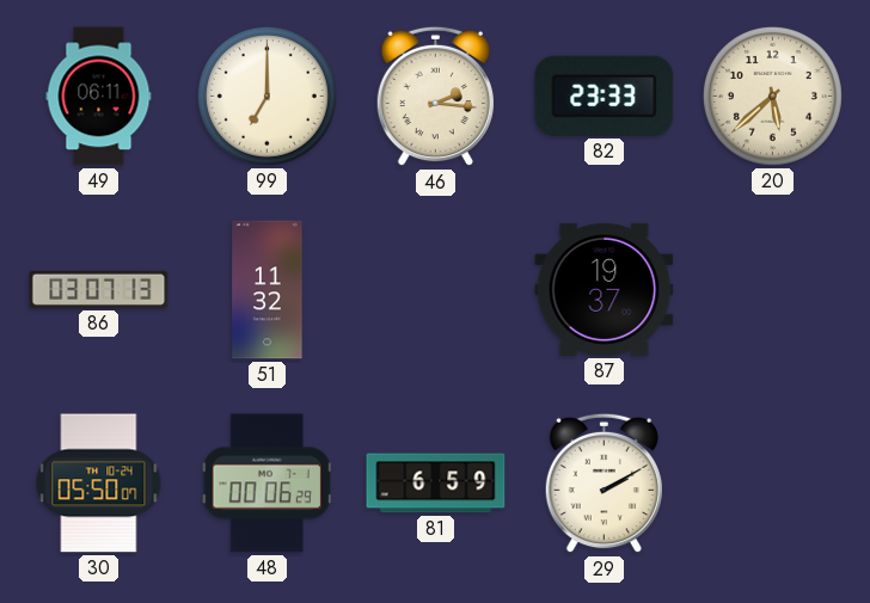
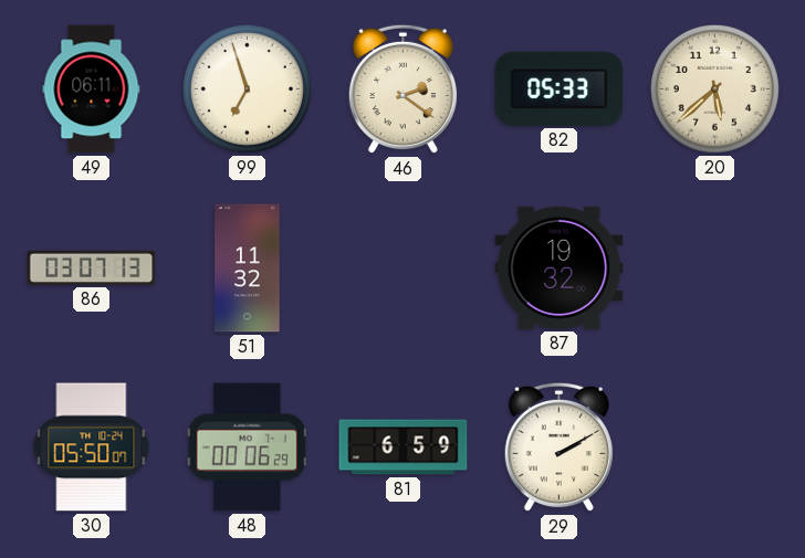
99: 7:00 -> 6:57
46: 2:16 -> 2:21
82: 23:33 -> 05:33
87: 19:37 -> 19:32
